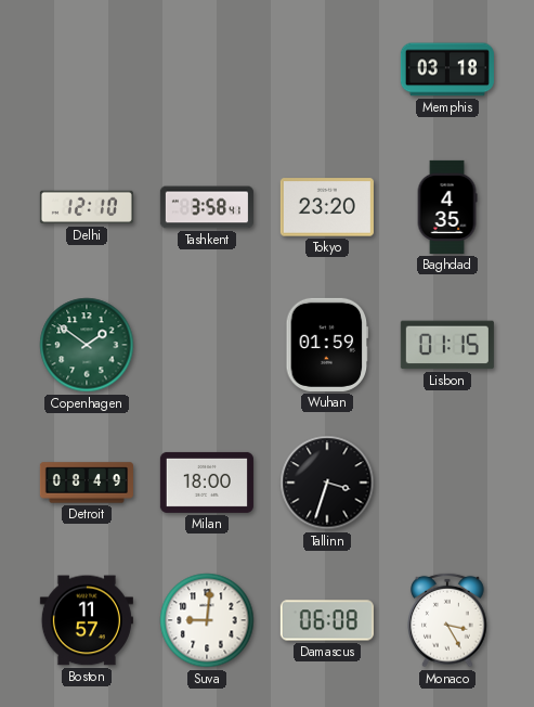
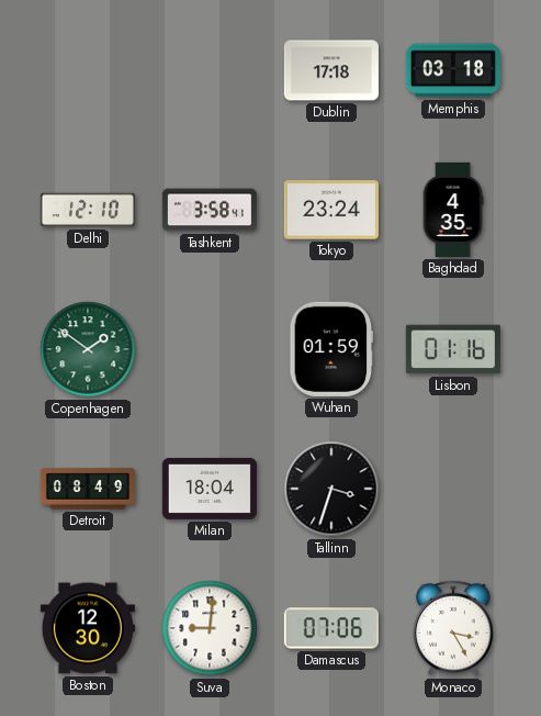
Dublin: none -> 17:18
Tokyo: 23:20 -> 23:24
Lisbon: 01:15 -> 01:16
Milan: 18:00 -> 18:04
Boston: 11:57 -> 12:30
Damascus: 06:08 -> 07:06
